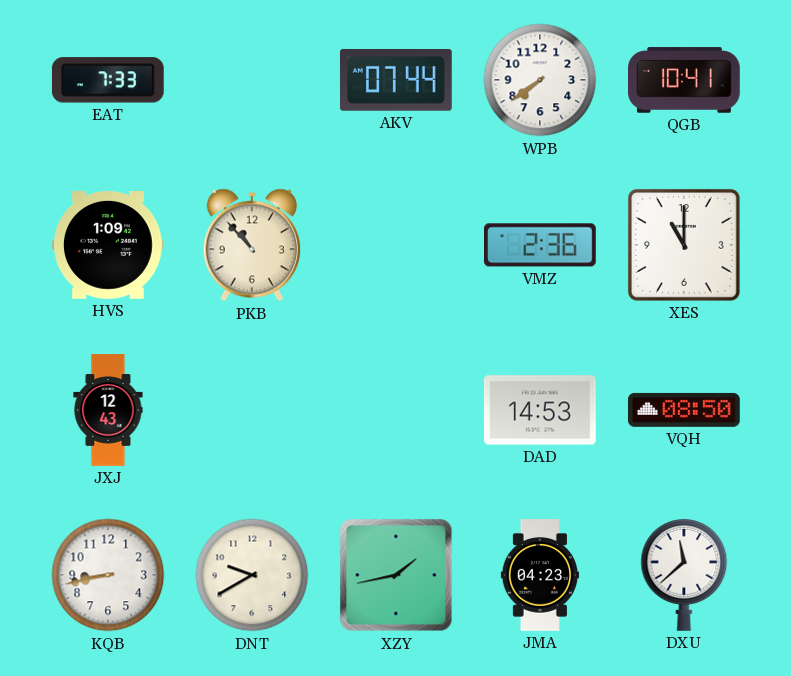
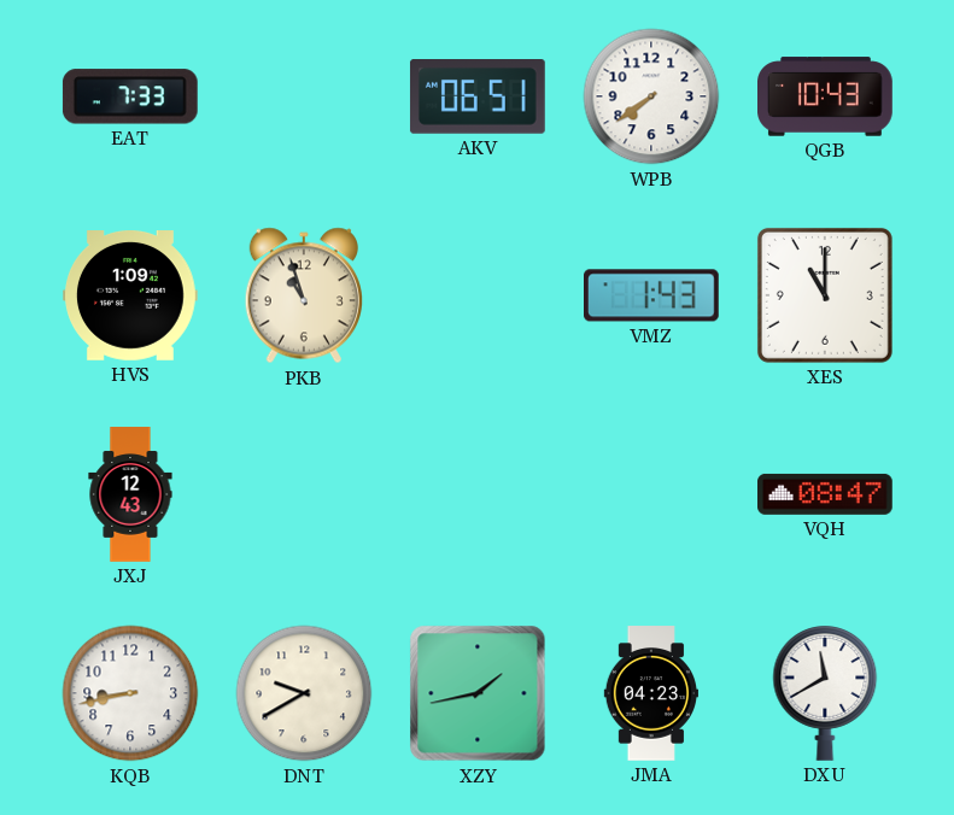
AKV: 07:44 -> 06:51
QGB: 10:41 -> 10:43
PKB: 10:53 -> 10:57
VMZ: 2:36 -> 1:43
DAD: 14:53 -> none
VQH: 08:50 -> 08:47
DXU: 11:38 -> 11:40
